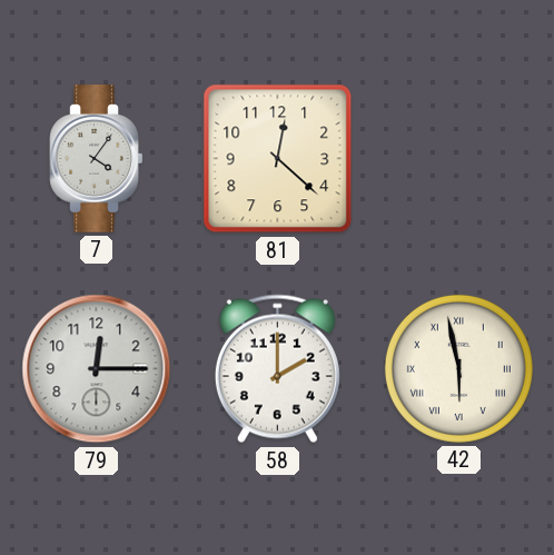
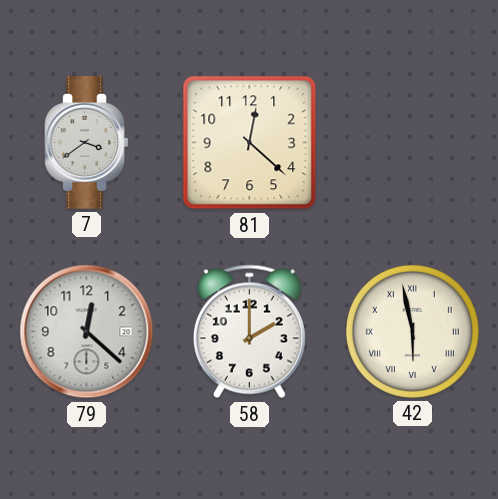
7: 4:06 -> 3:39
79: 12:15 -> 12:22
